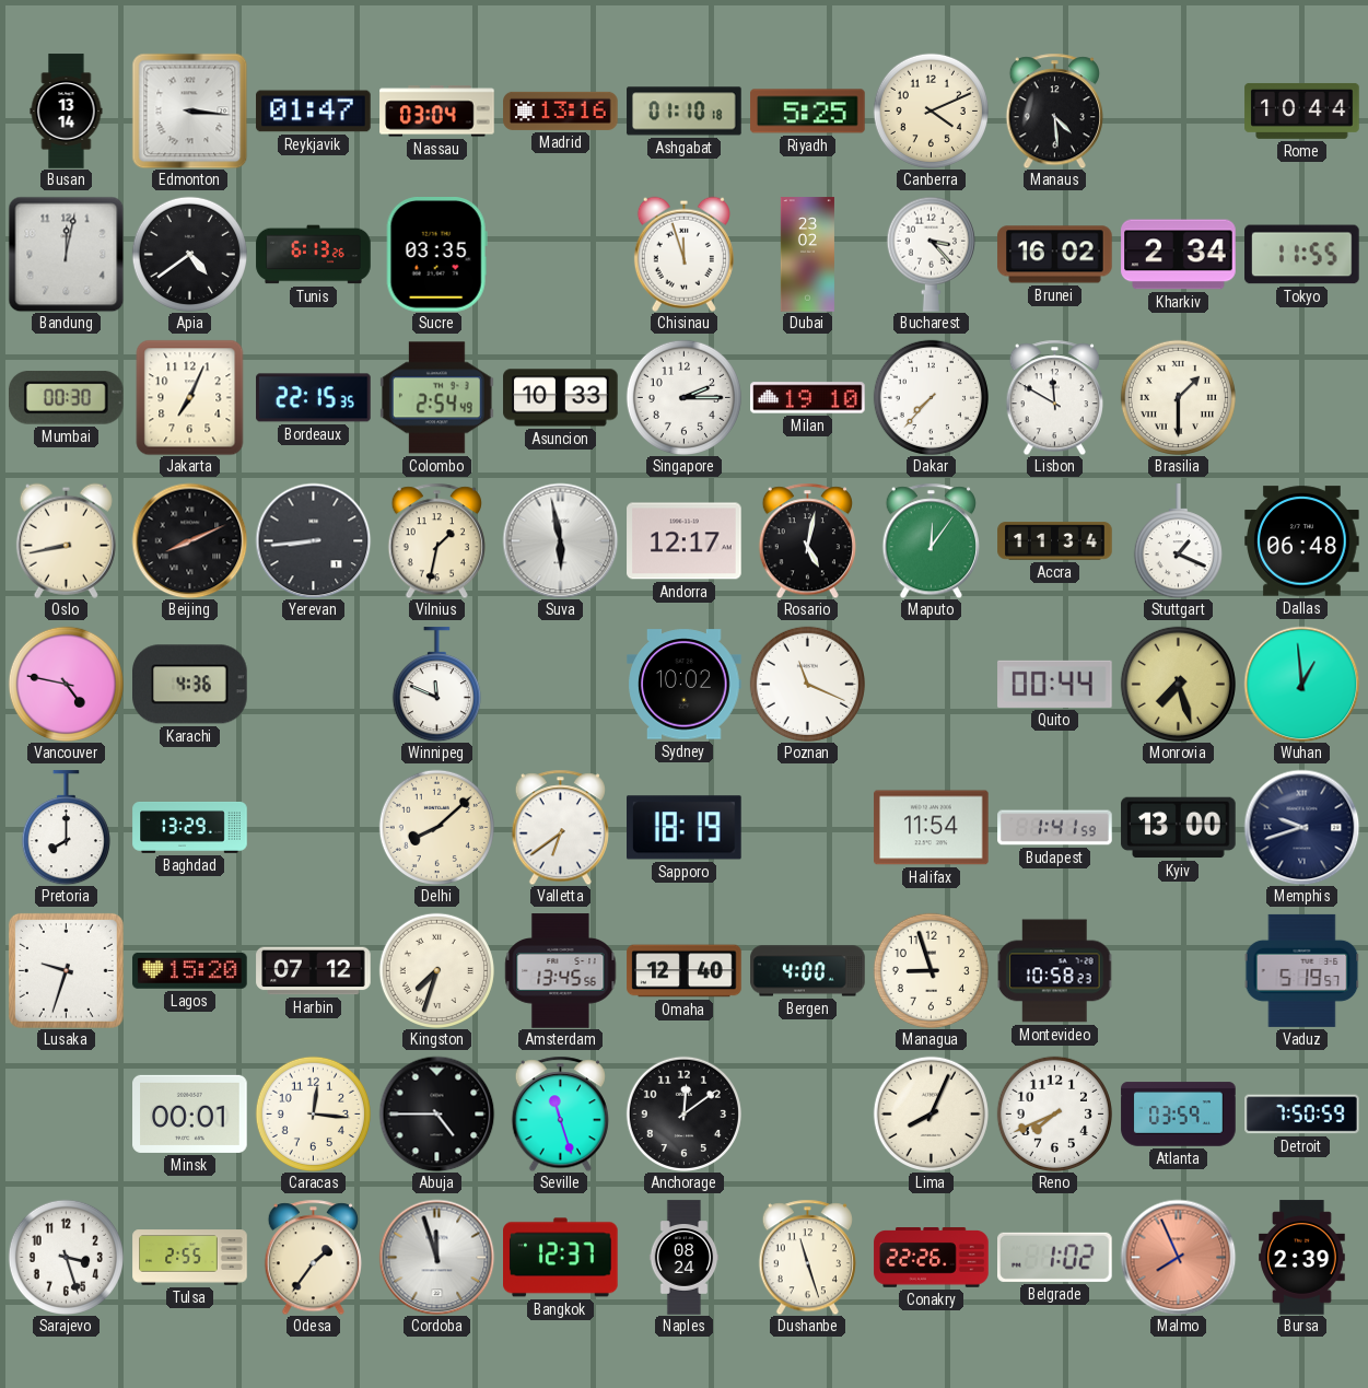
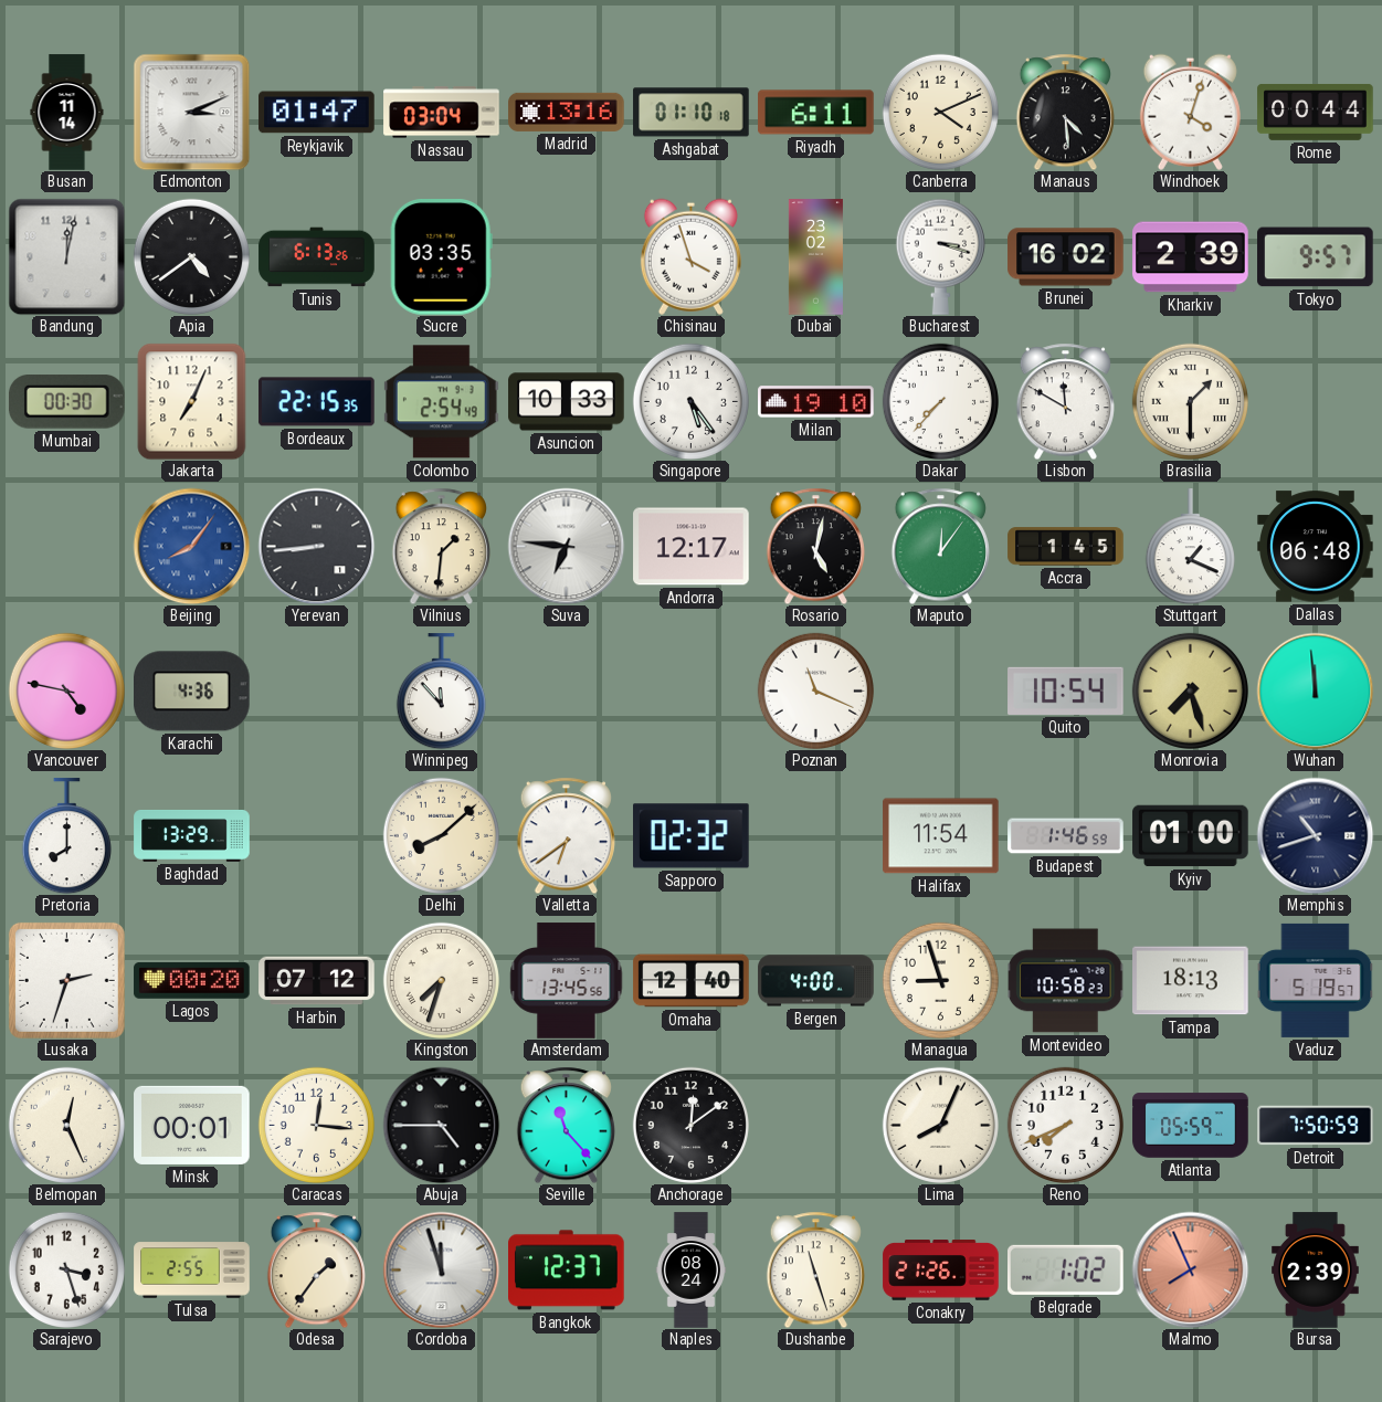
Busan: 13:14 -> 11:14
Edmonton: 3:16 -> 3:11
Riyadh: 5:25 -> 6:11
Windhoek: none -> 4:03
Rome: 10:44 -> 00:44
Chisinau: 11:57 -> 3:57
Bucharest: 3:23 -> 3:18
Kharkiv: 2:34 -> 2:39
Tokyo: 11:55 -> 9:57
Singapore: 2:15 -> 5:24
Oslo: 8:43 -> none
Beijing: 8:11 -> 8:06
Beijing dial: black -> blue
Vilnius: 1:32 -> 1:31
Suva: 5:58 -> 6:46
Accra: 11:34 -> 1:45
Winnipeg: 11:49 -> 11:53
Sydney: 10:02 -> none
Quito: 00:44 -> 10:54
Wuhan: 12:59 -> 11:59
Sapporo: 18:19 -> 02:32
Budapest: 1:41 -> 1:46
Kyiv: 13:00 -> 01:00
Memphis: 9:42 -> 10:42
Lusaka: 9:33 -> 2:33
Lagos: 15:20 -> 00:20
Tampa: none -> 18:13
Belmopan: none -> 12:26
Seville: 11:27 -> 11:23
Atlanta: 03:59 -> 05:59
Conakry: 22:26 -> 21:26
